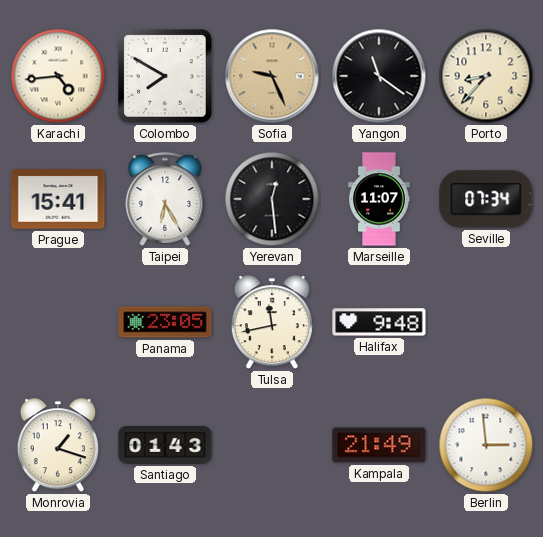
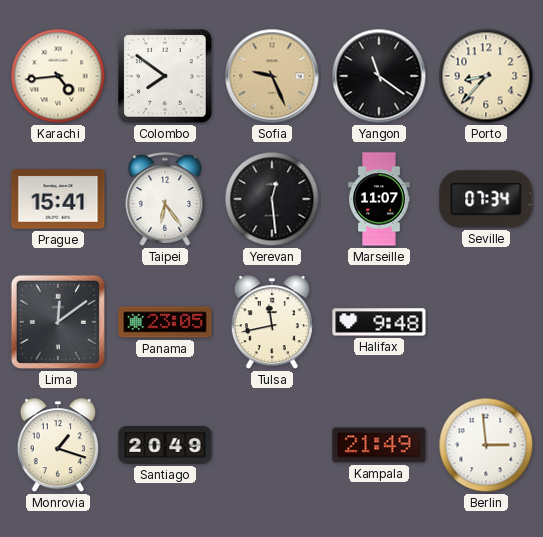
Colombo: 7:50 -> 7:51
Taipei: 6:25 -> 6:24
Lima: none -> 12:09
Santiago: 01:43 -> 20:49
